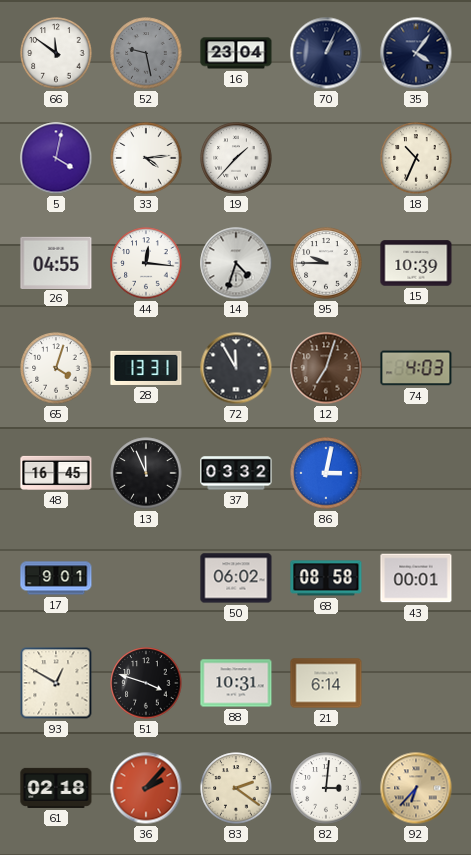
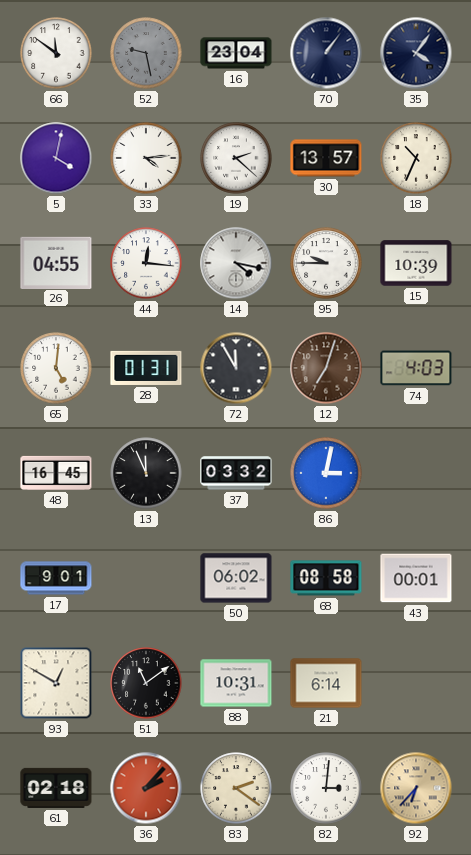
70: 1:04 -> 1:06
19: 1:37 -> 2:22
30: none -> 13:57
14: 4:33 -> 4:17
65: 4:03 -> 5:01
28: 13:31 -> 01:31
51: 3:48 -> 11:09
